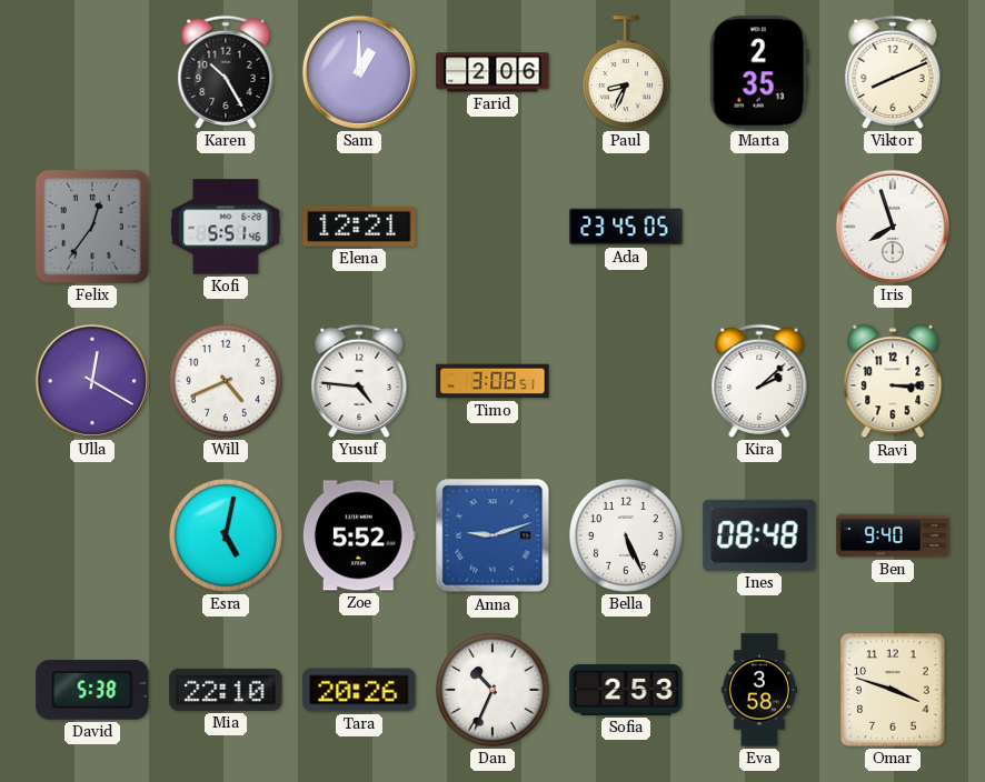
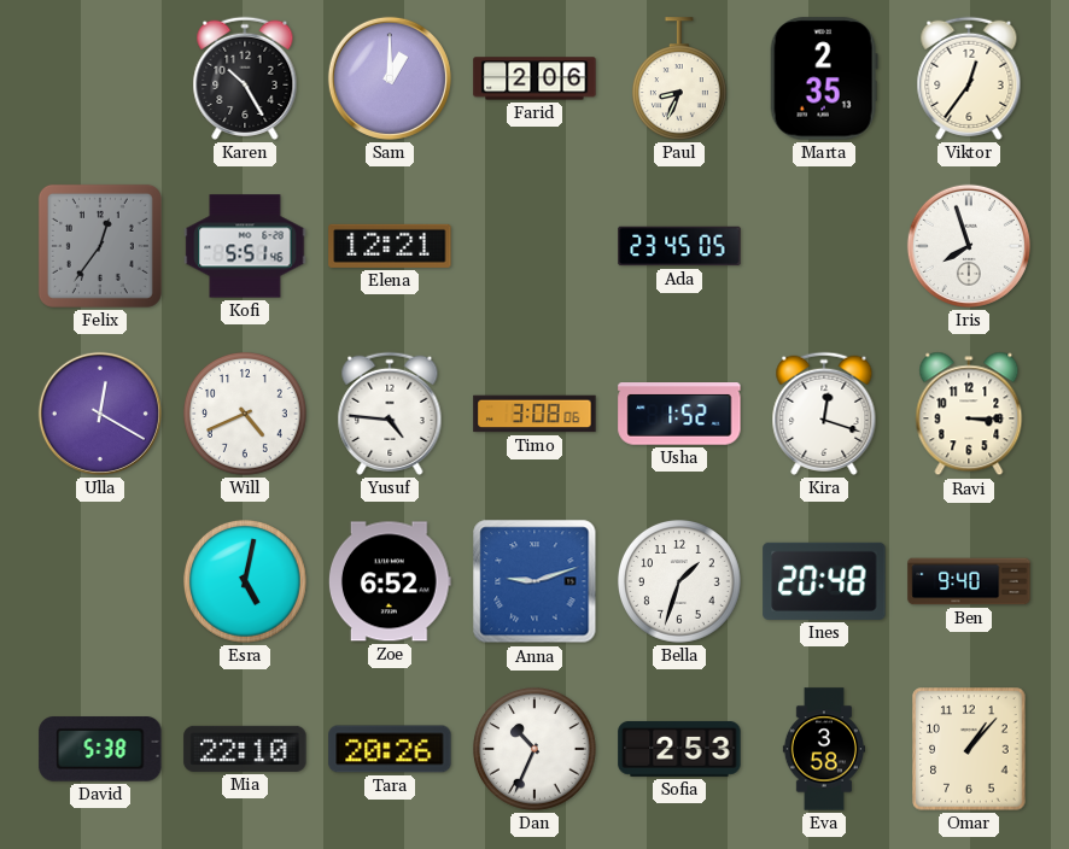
Viktor: 8:11 -> 12:36
Timo: 3:08:51 -> 3:08:06
Usha: none -> 1:52
Kira: 2:08 -> 12:18
Zoe: 5:52 -> 6:52
Bella: 5:26 -> 1:33
Ines: 08:48 -> 20:48
Omar: 3:48 -> 1:07
